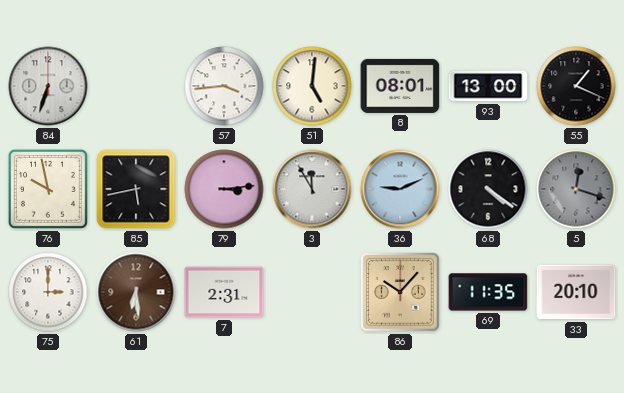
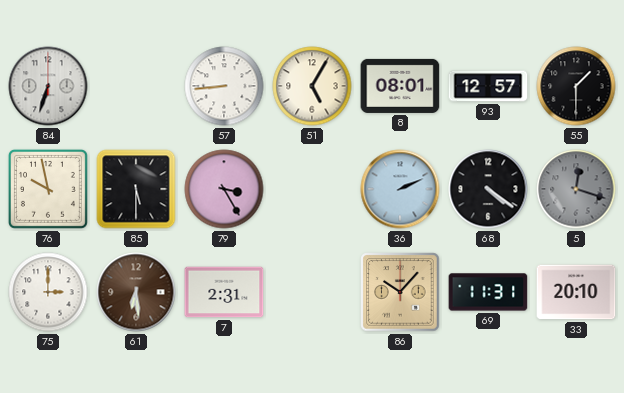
57: 3:44 -> 8:44
51: 5:01 -> 5:05
93: 13:00 -> 12:57
55: 1:19 -> 1:30
85: 5:43 -> 5:30
79: 3:14 -> 3:25
3: 11:55 -> none
36: 9:11 -> 2:11
69: 11:35 -> 11:31
